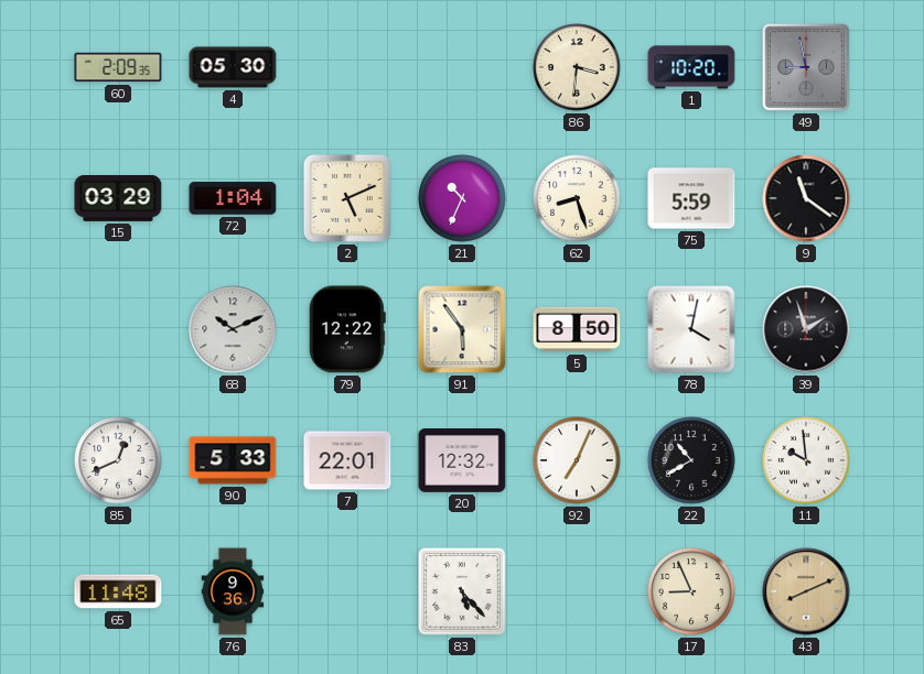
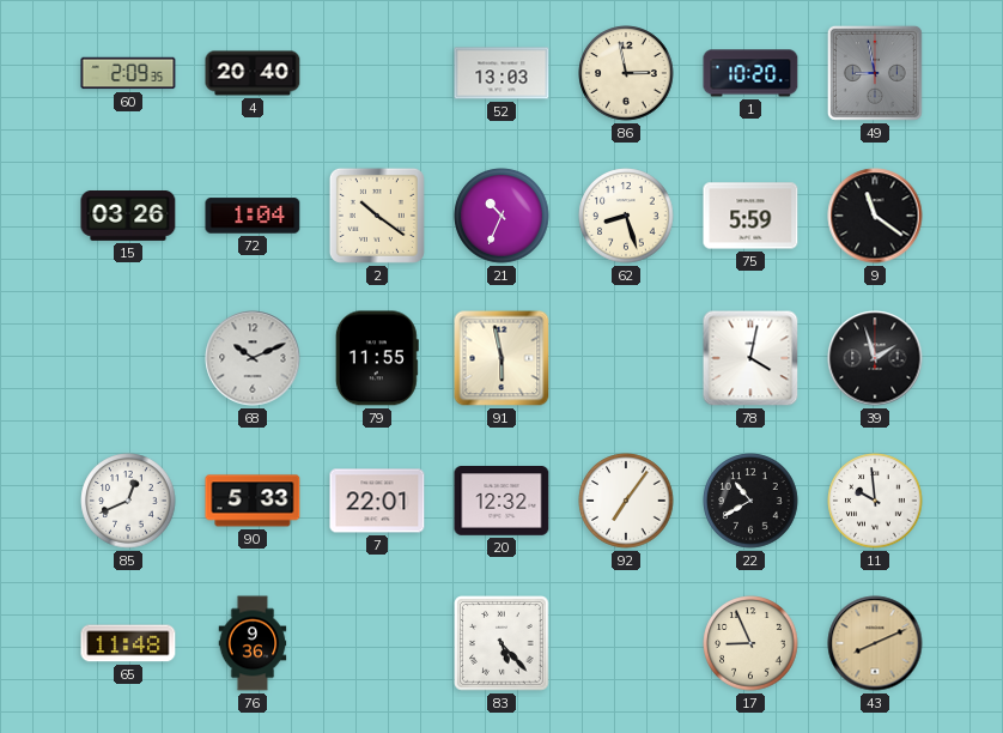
4: 05:30 -> 20:40
52: none -> 13:03
86: 3:31 -> 2:58
15: 03:29 -> 03:26
2: 5:11 -> 10:21
79: 12:22 -> 11:55
91: 5:54 -> 5:58
5: 8:50 -> none
92: 7:04 -> 7:06
